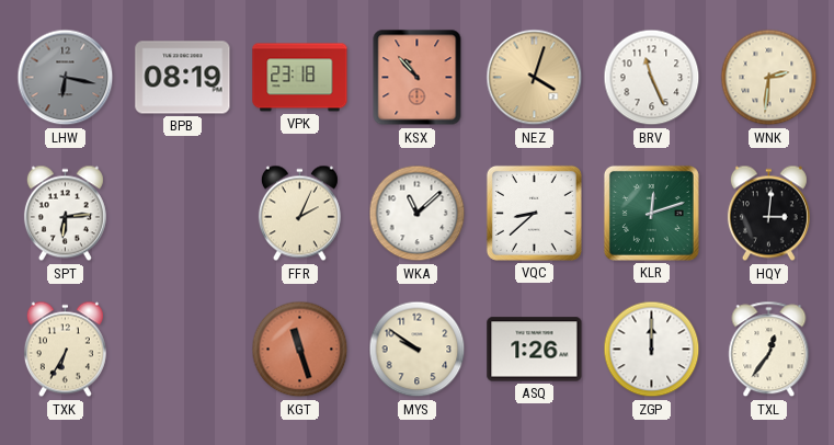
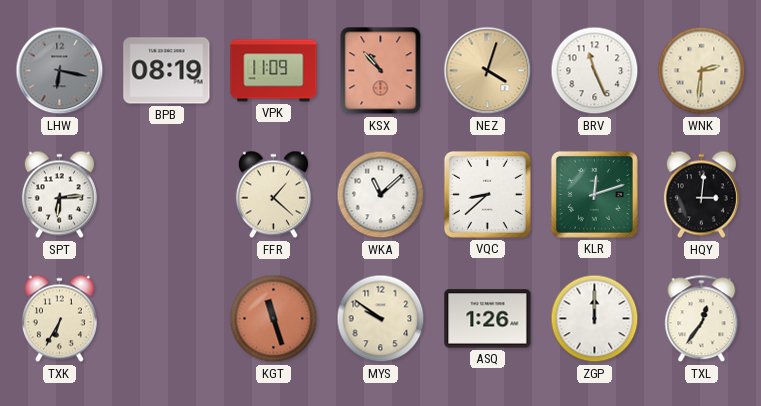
VPK: 23:18 -> 11:09
FFR: 2:04 -> 1:22
